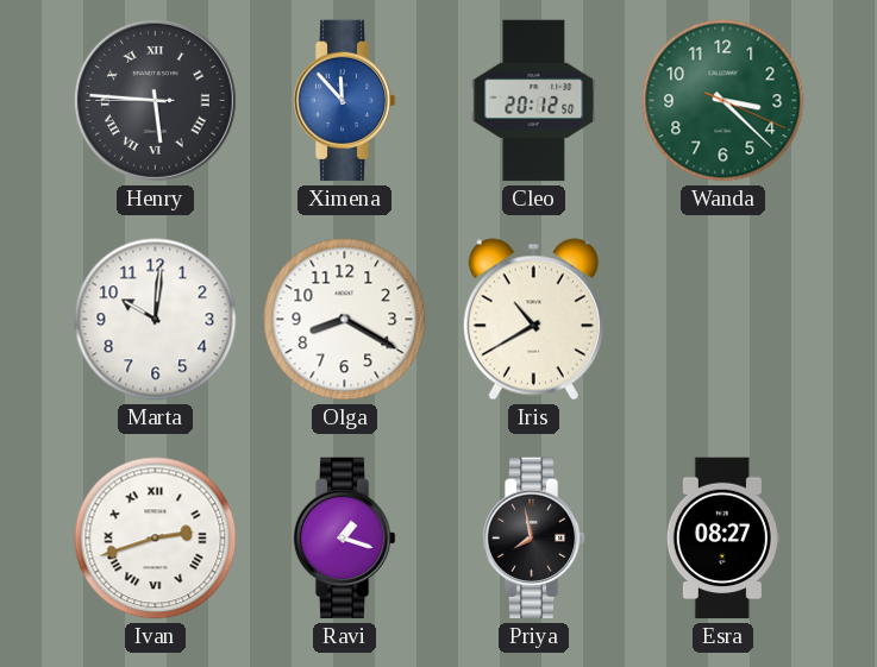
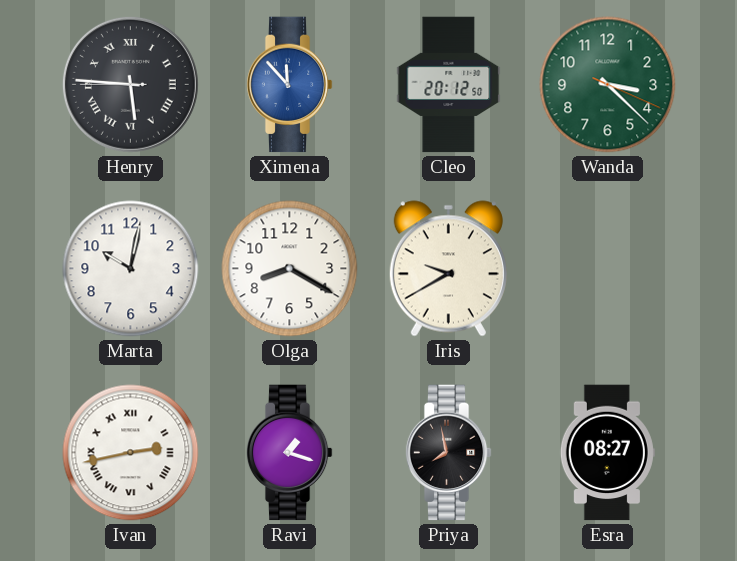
Marta: 10:01 -> 10:02
Iris: 10:40 -> 9:40
Ivan: 2:42 -> 2:43
